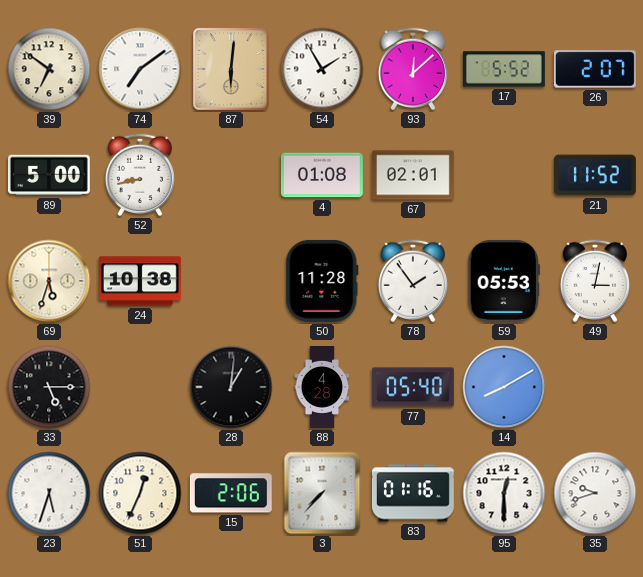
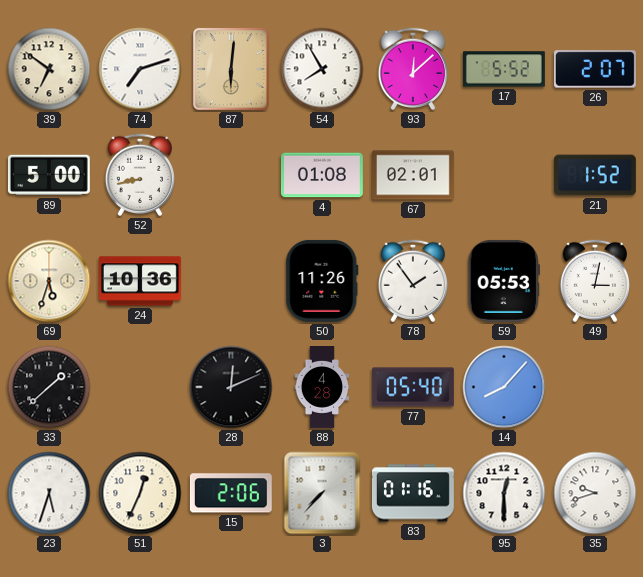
74: 7:09 -> 7:12
54: 1:55 -> 7:55
21: 11:52 -> 1:52
24: 10:38 -> 10:36
50: 11:28 -> 11:26
33: 5:15 -> 1:38
28: 1:01 -> 12:11
14: 8:10 -> 8:07
